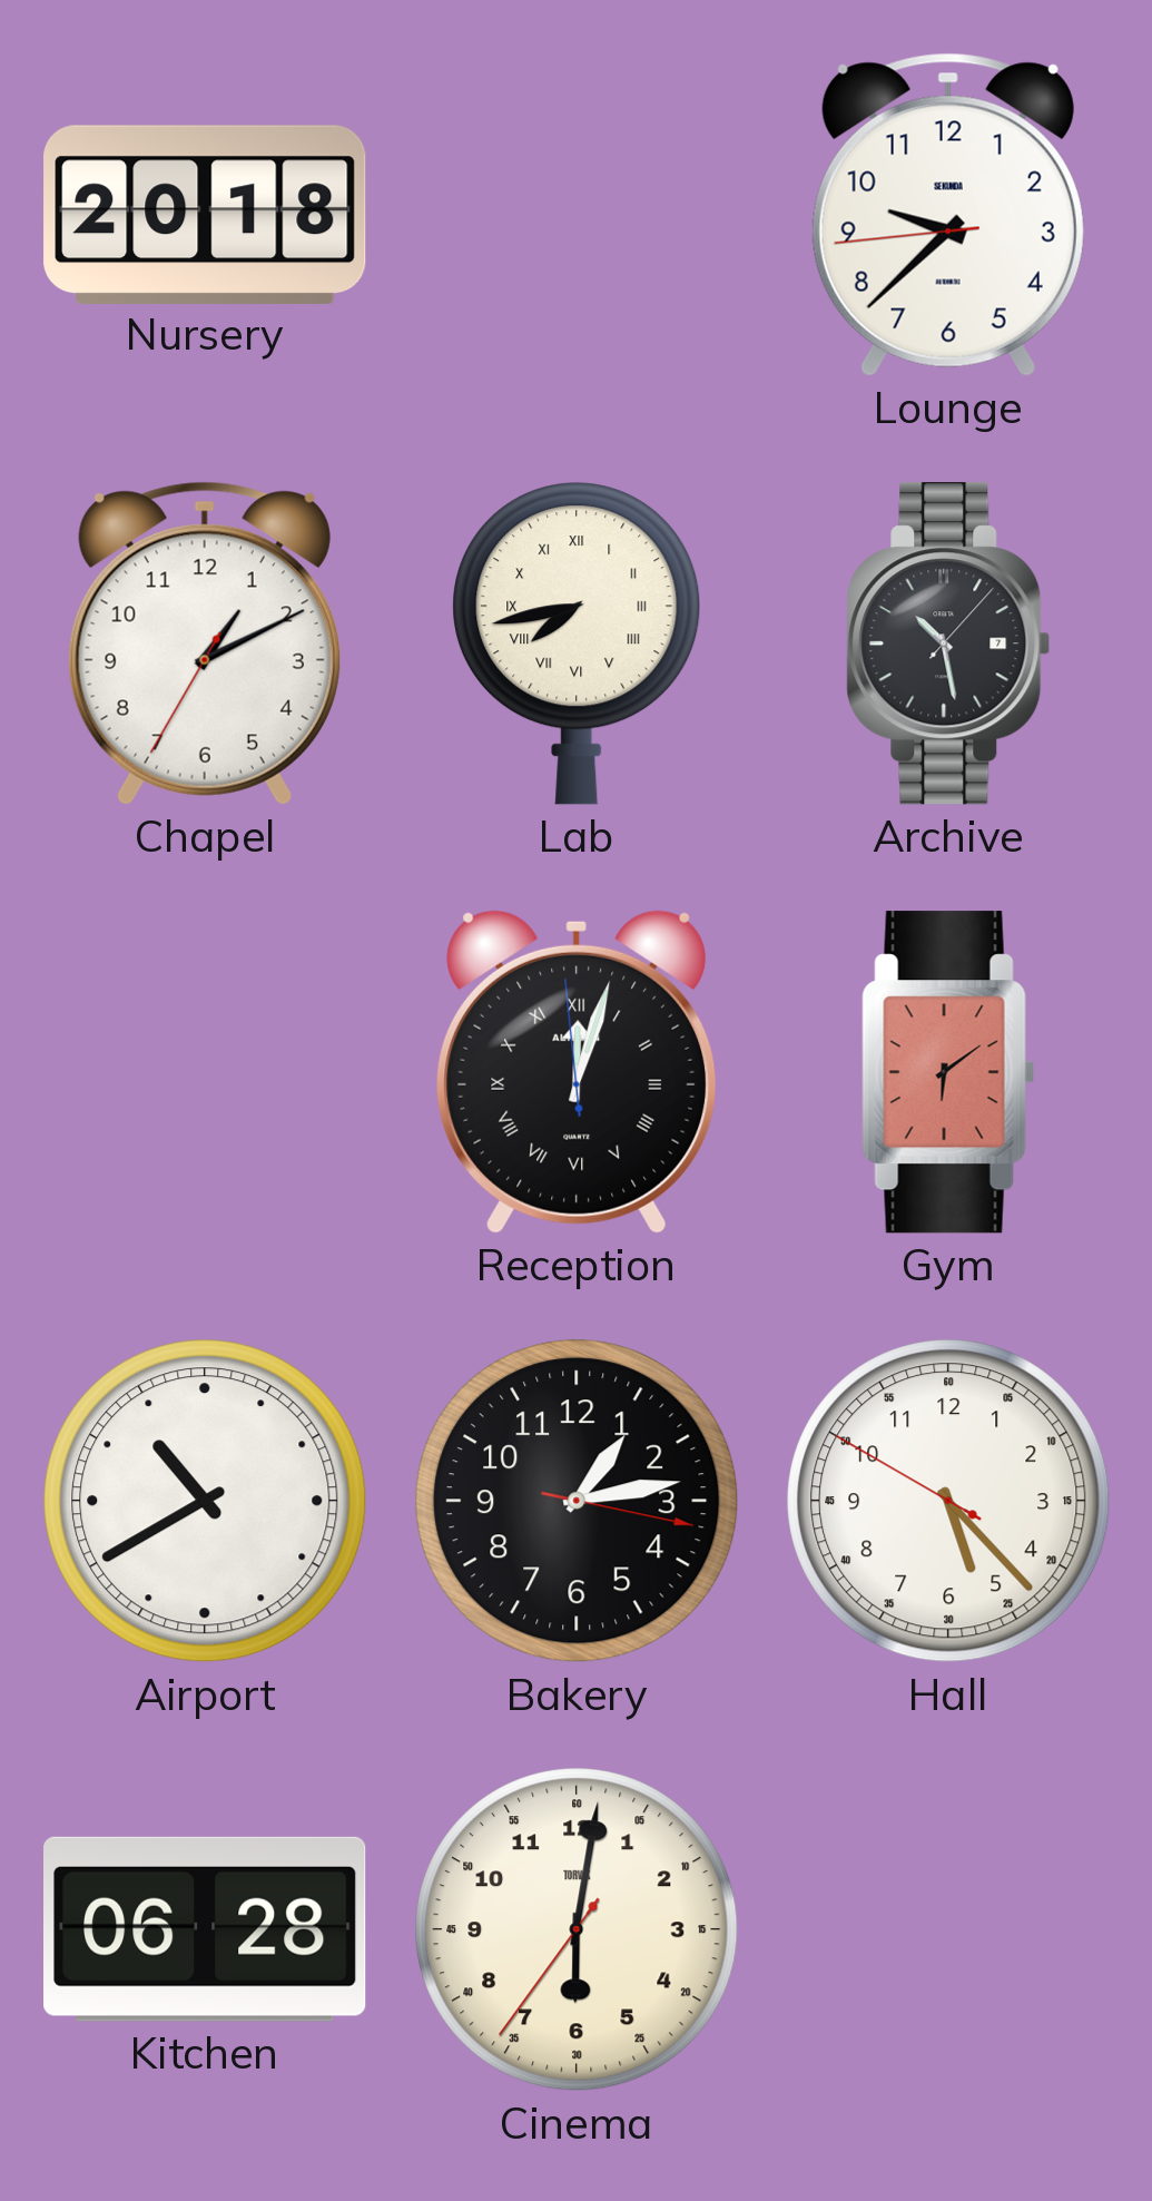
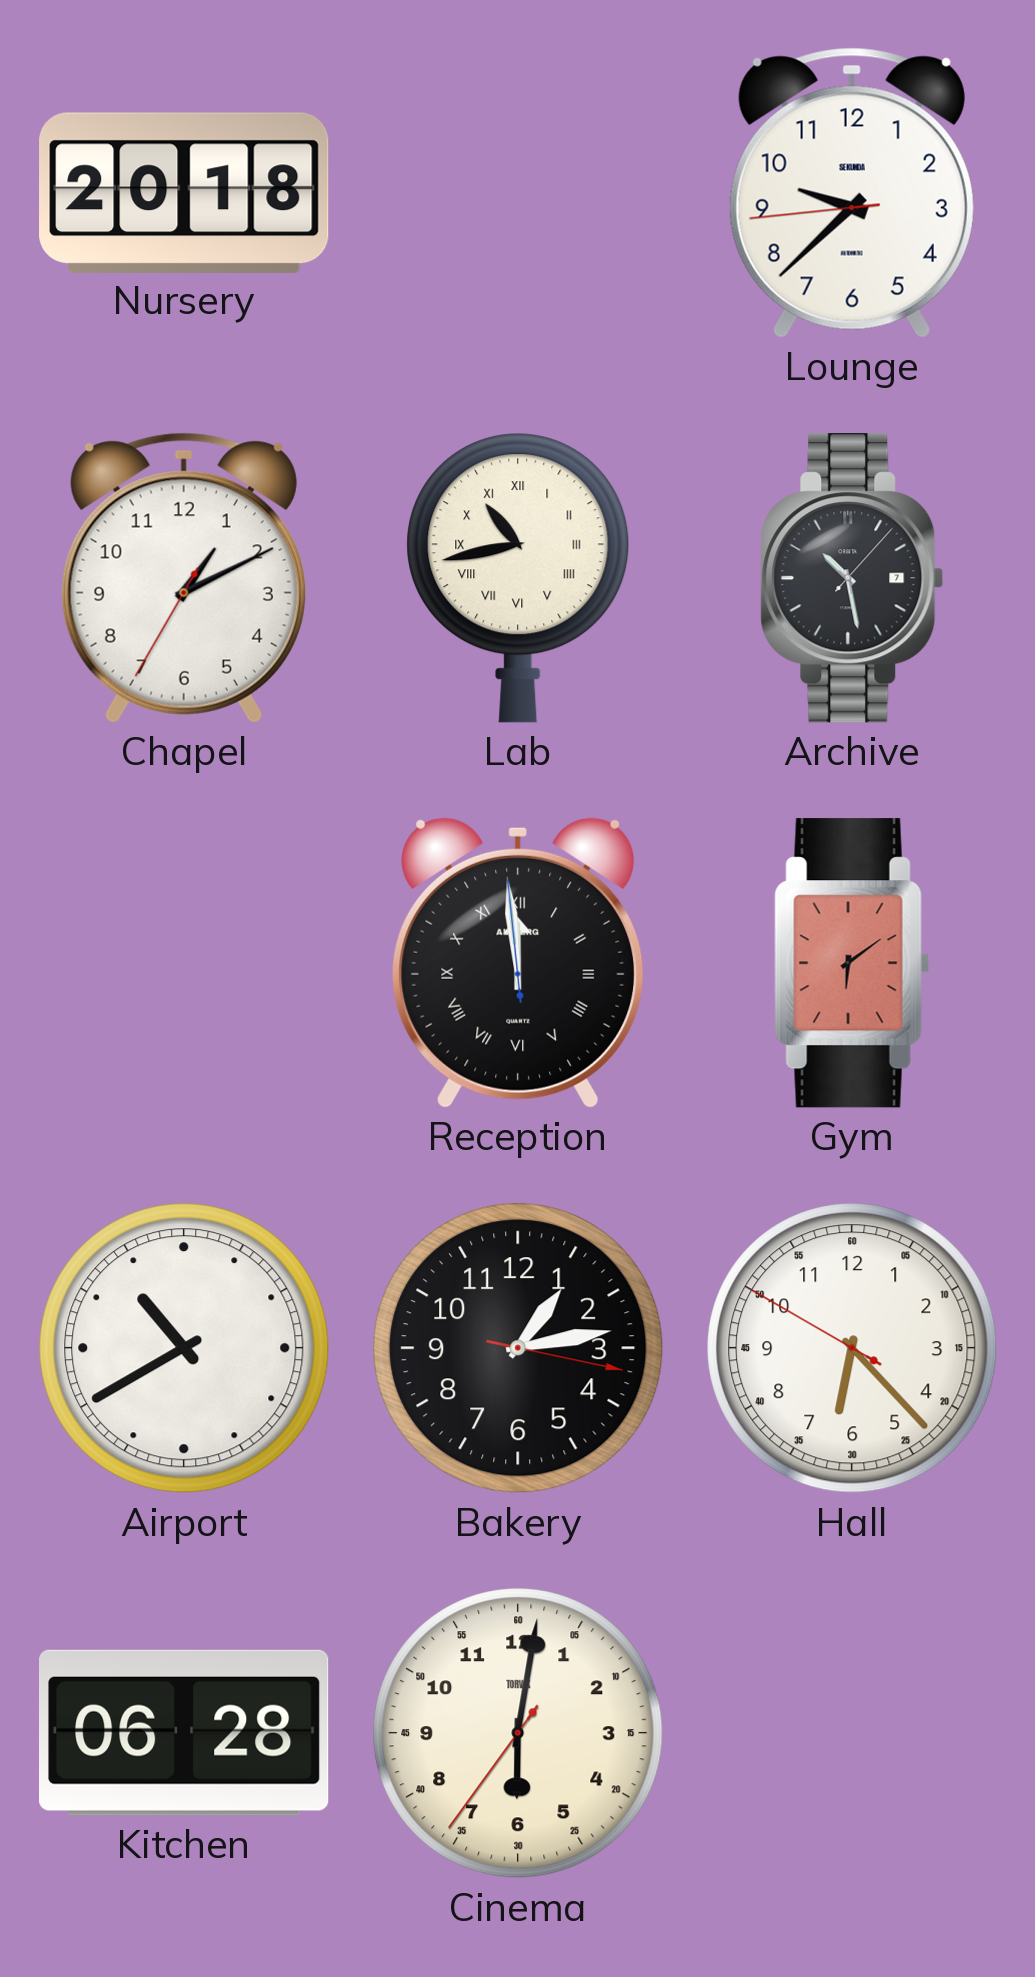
Lab: 7:43 -> 10:43
Reception: 12:02 -> 11:58
Hall: 5:22 -> 6:22
